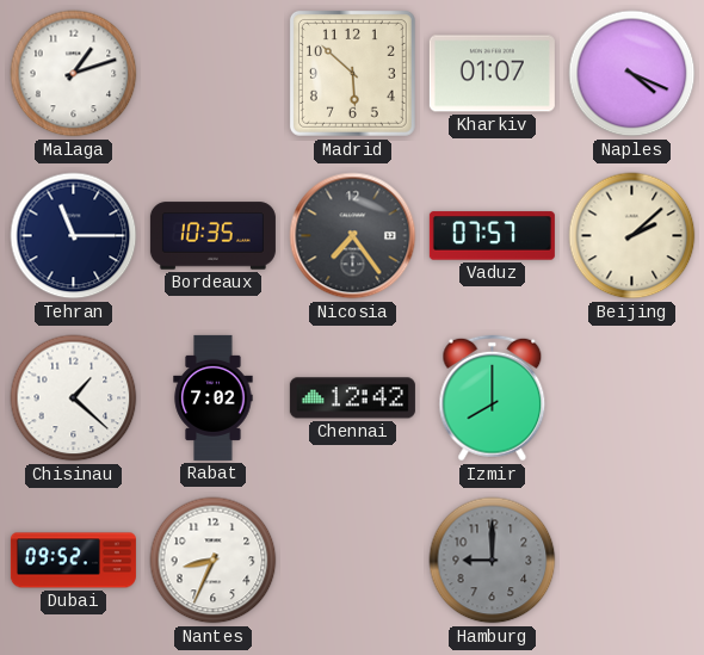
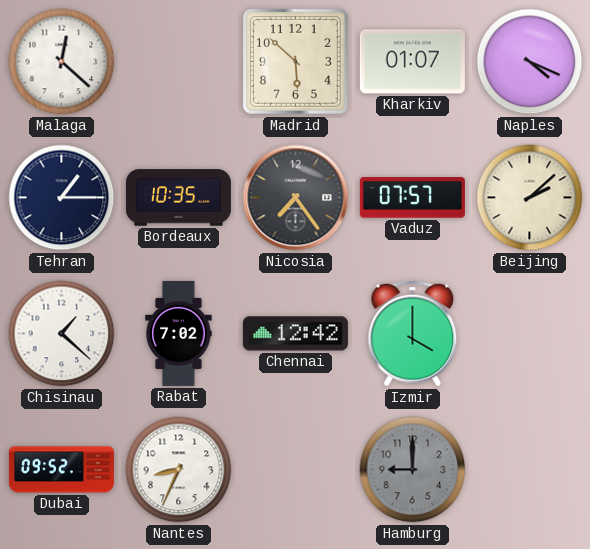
Malaga: 1:12 -> 12:22
Tehran: 11:15 -> 1:15
Izmir: 8:00 -> 4:00
